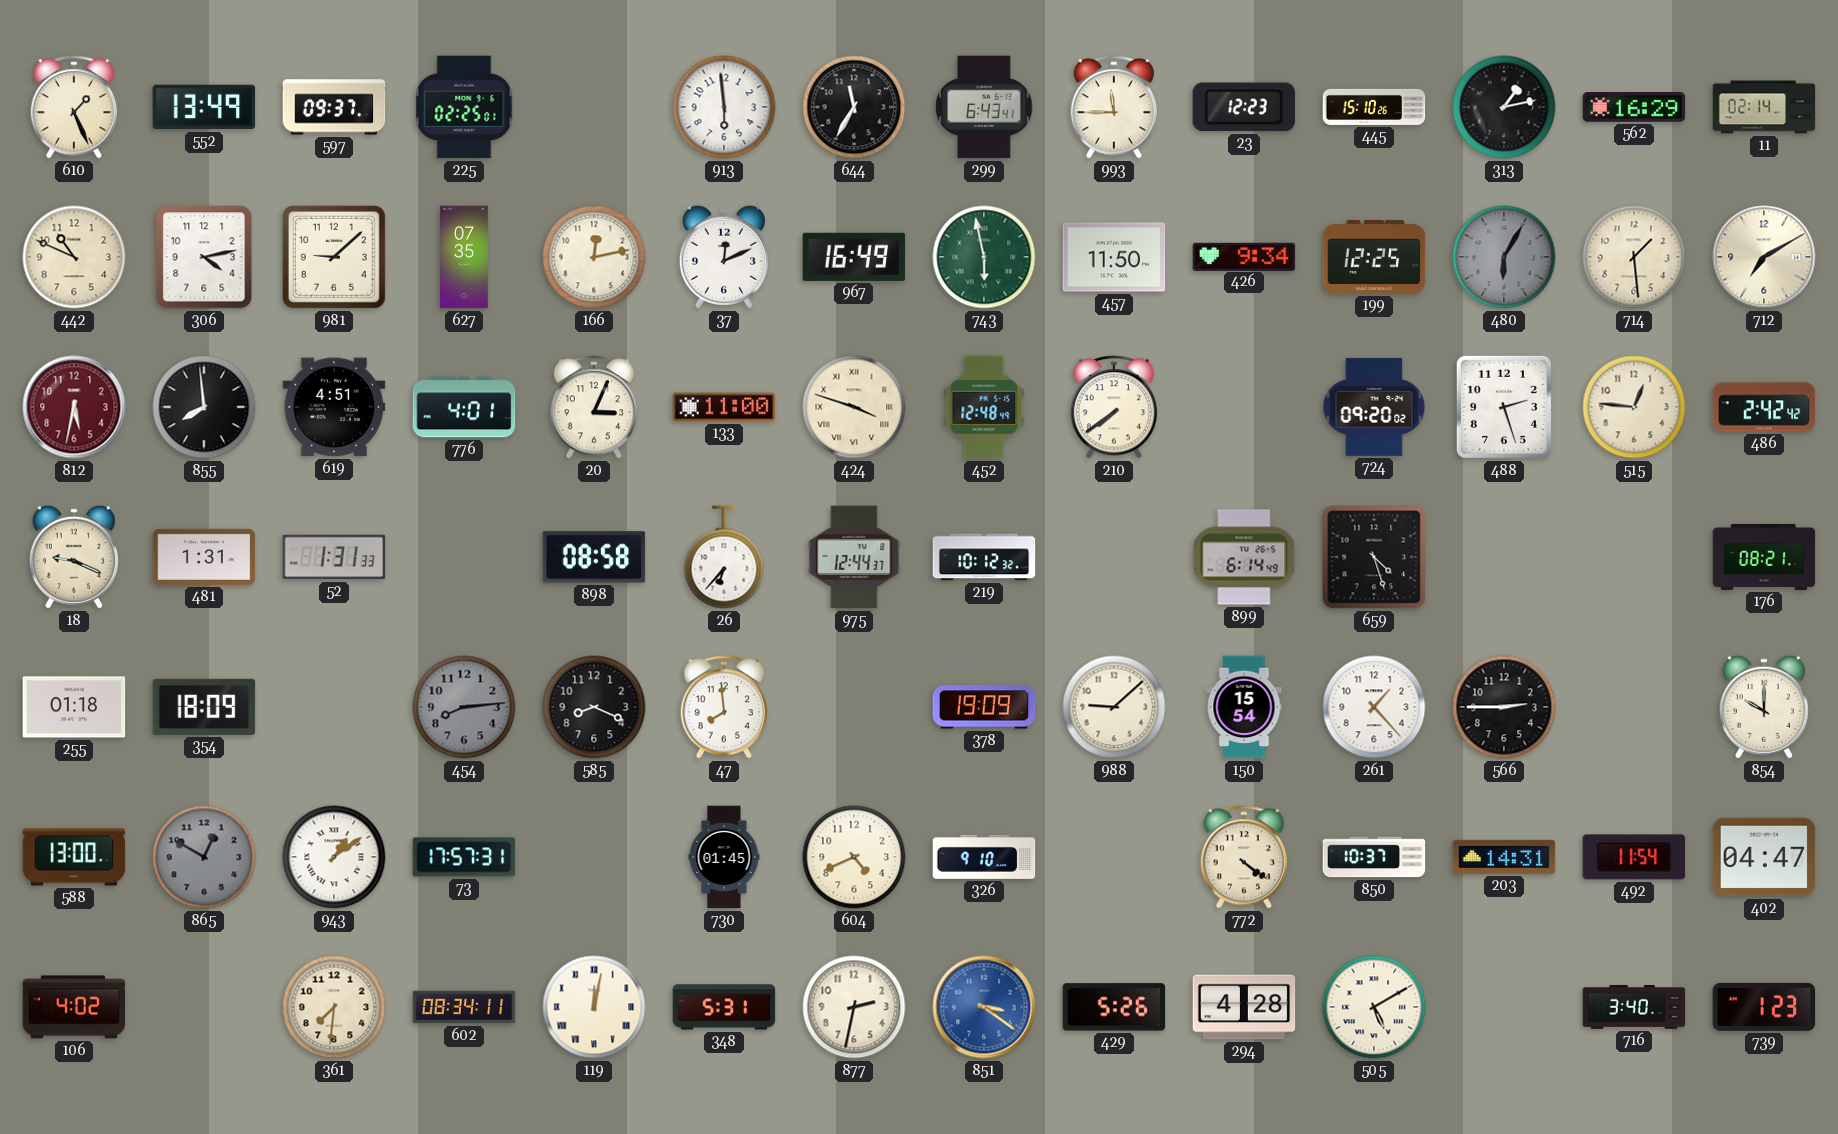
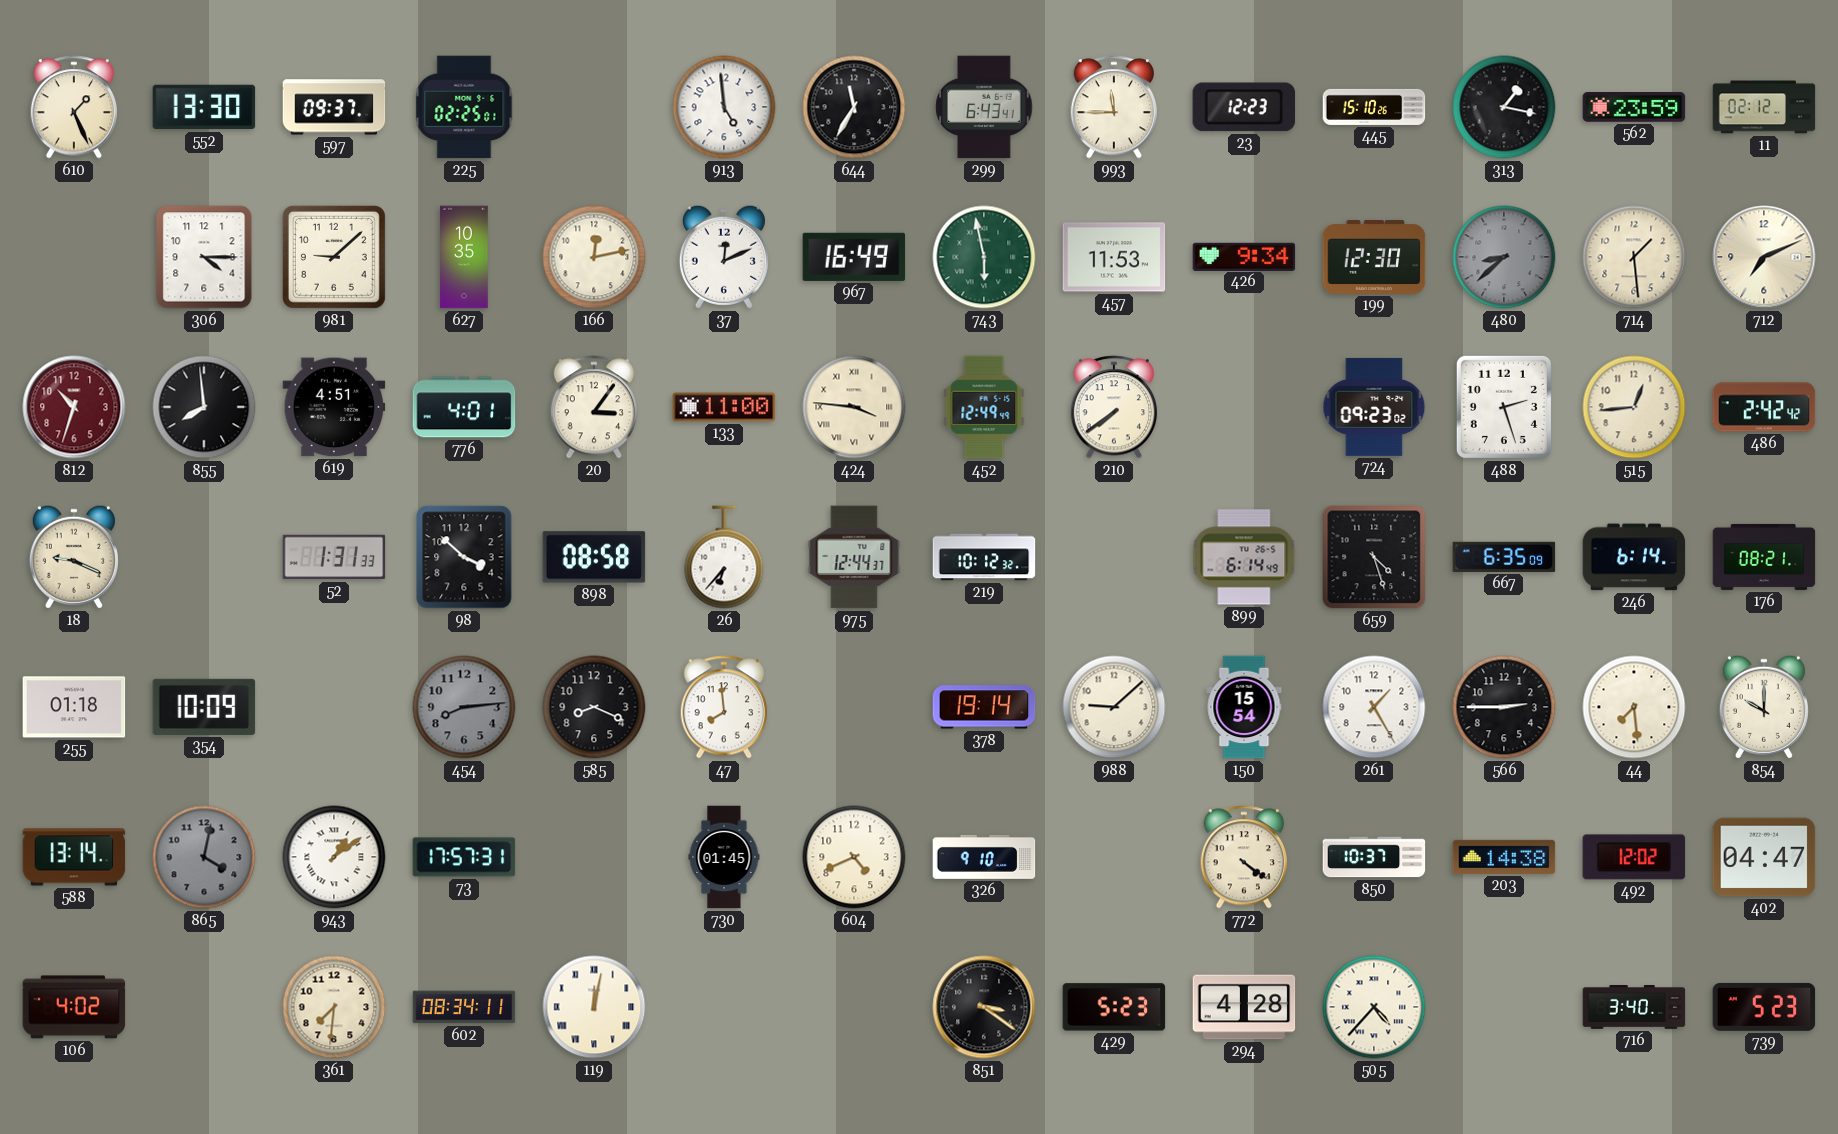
552: 13:49 -> 13:30
913: 5:59 -> 4:59
313: 1:13 -> 1:17
562: 16:29 -> 23:59
11: 02:14 -> 02:12
442: 10:49 -> none
306: 4:13 -> 4:15
627: 07:35 -> 10:35
457: 11:50 -> 11:53
199: 12:25 -> 12:30
480: 6:05 -> 8:38
712: 7:10 -> 7:11
812: 5:32 -> 10:33
20: 3:04 -> 3:06
424: 3:48 -> 3:46
452: 12:48 -> 12:49
724: 09:20 -> 09:23
515: 12:46 -> 12:44
481: 1:31 -> none
98: none -> 3:52
667: none -> 6:35
246: none -> 6:14
354: 18:09 -> 10:09
378: 19:09 -> 19:14
261: 1:23 -> 1:25
44: none -> 7:29
588: 13:00 -> 13:14
865: 12:50 -> 4:02
203: 14:31 -> 14:38
492: 11:54 -> 12:02
348: 5:31 -> none
877: 2:32 -> none
851 dial: blue -> black
429: 5:26 -> 5:23
505: 5:10 -> 4:37
739: 1:23 -> 5:23
